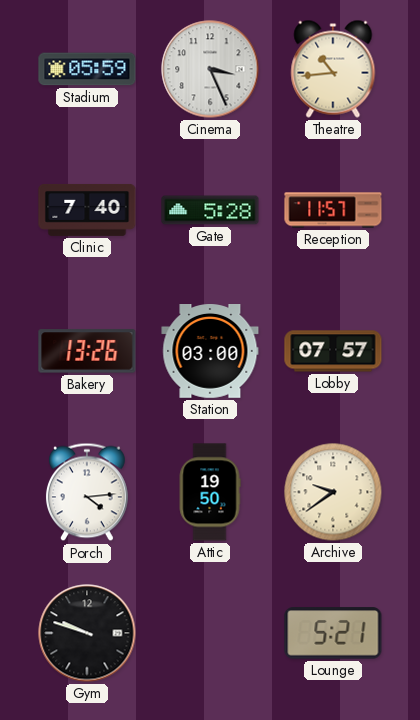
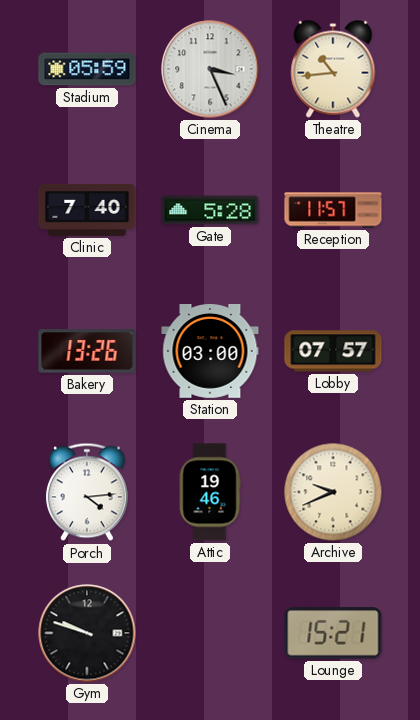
Attic: 19:50 -> 19:46
Archive: 9:39 -> 9:41
Lounge: 5:21 -> 15:21
